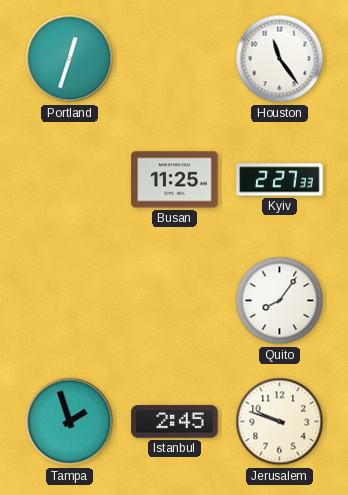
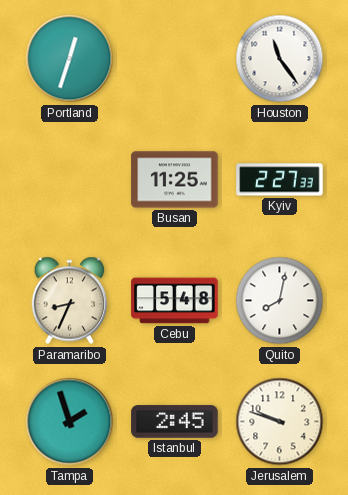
Paramaribo: none -> 8:34
Cebu: none -> 5:48
Quito: 8:06 -> 8:02
